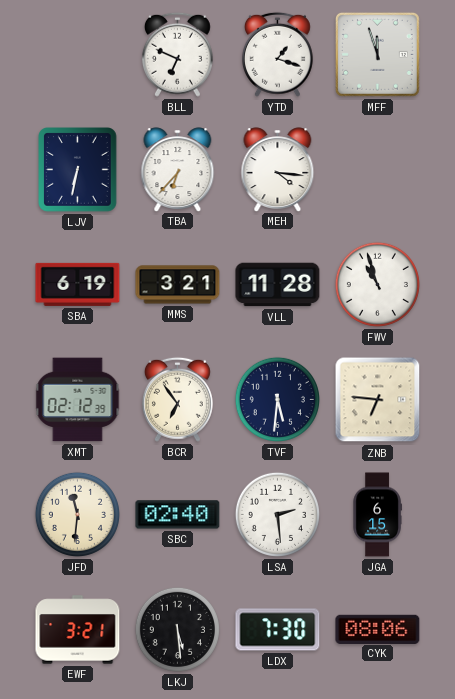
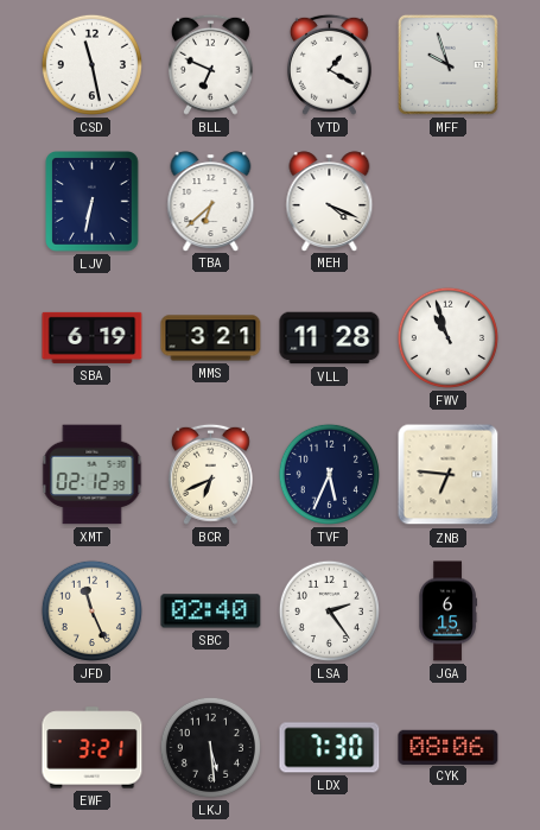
CSD: none -> 11:28
YTD: 1:18 -> 1:20
MFF: 11:57 -> 9:57
TBA: 6:37 -> 6:38
MEH: 4:16 -> 4:19
BCR: 6:54 -> 6:41
TVF: 5:31 -> 5:34
JFD: 11:31 -> 11:26
LSA: 2:29 -> 2:24
